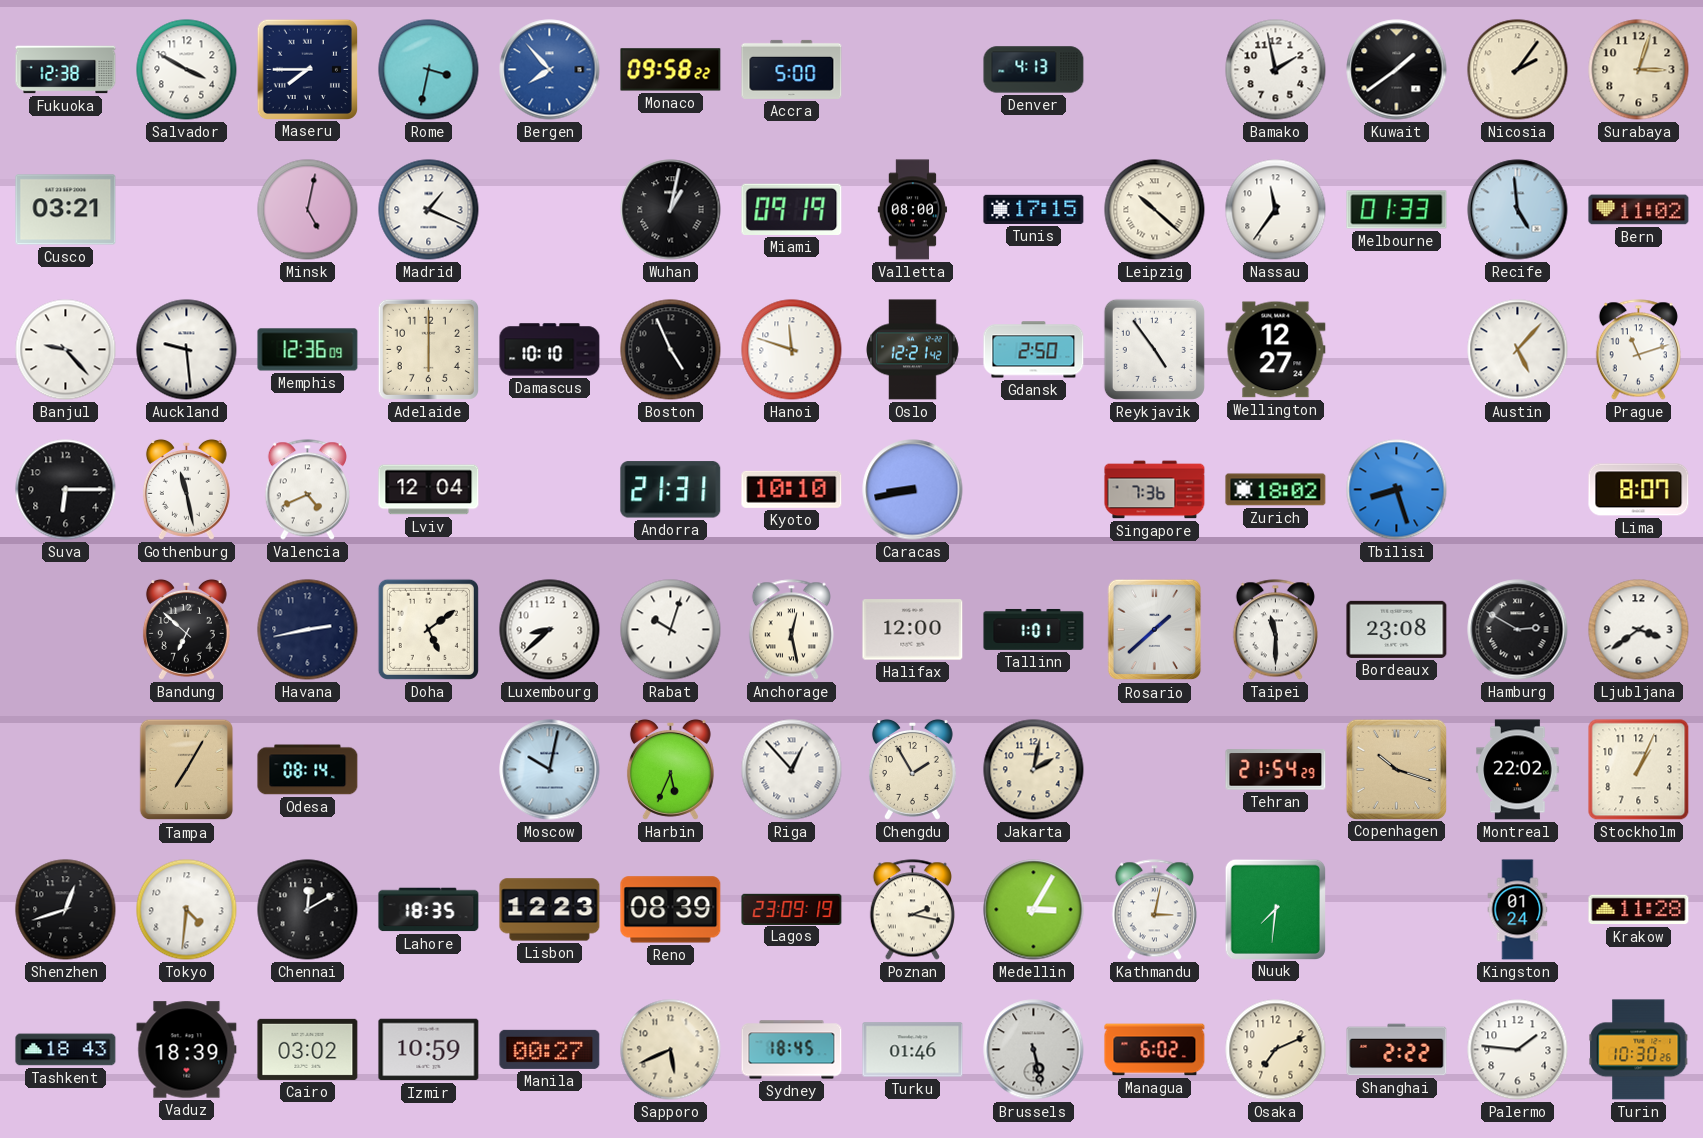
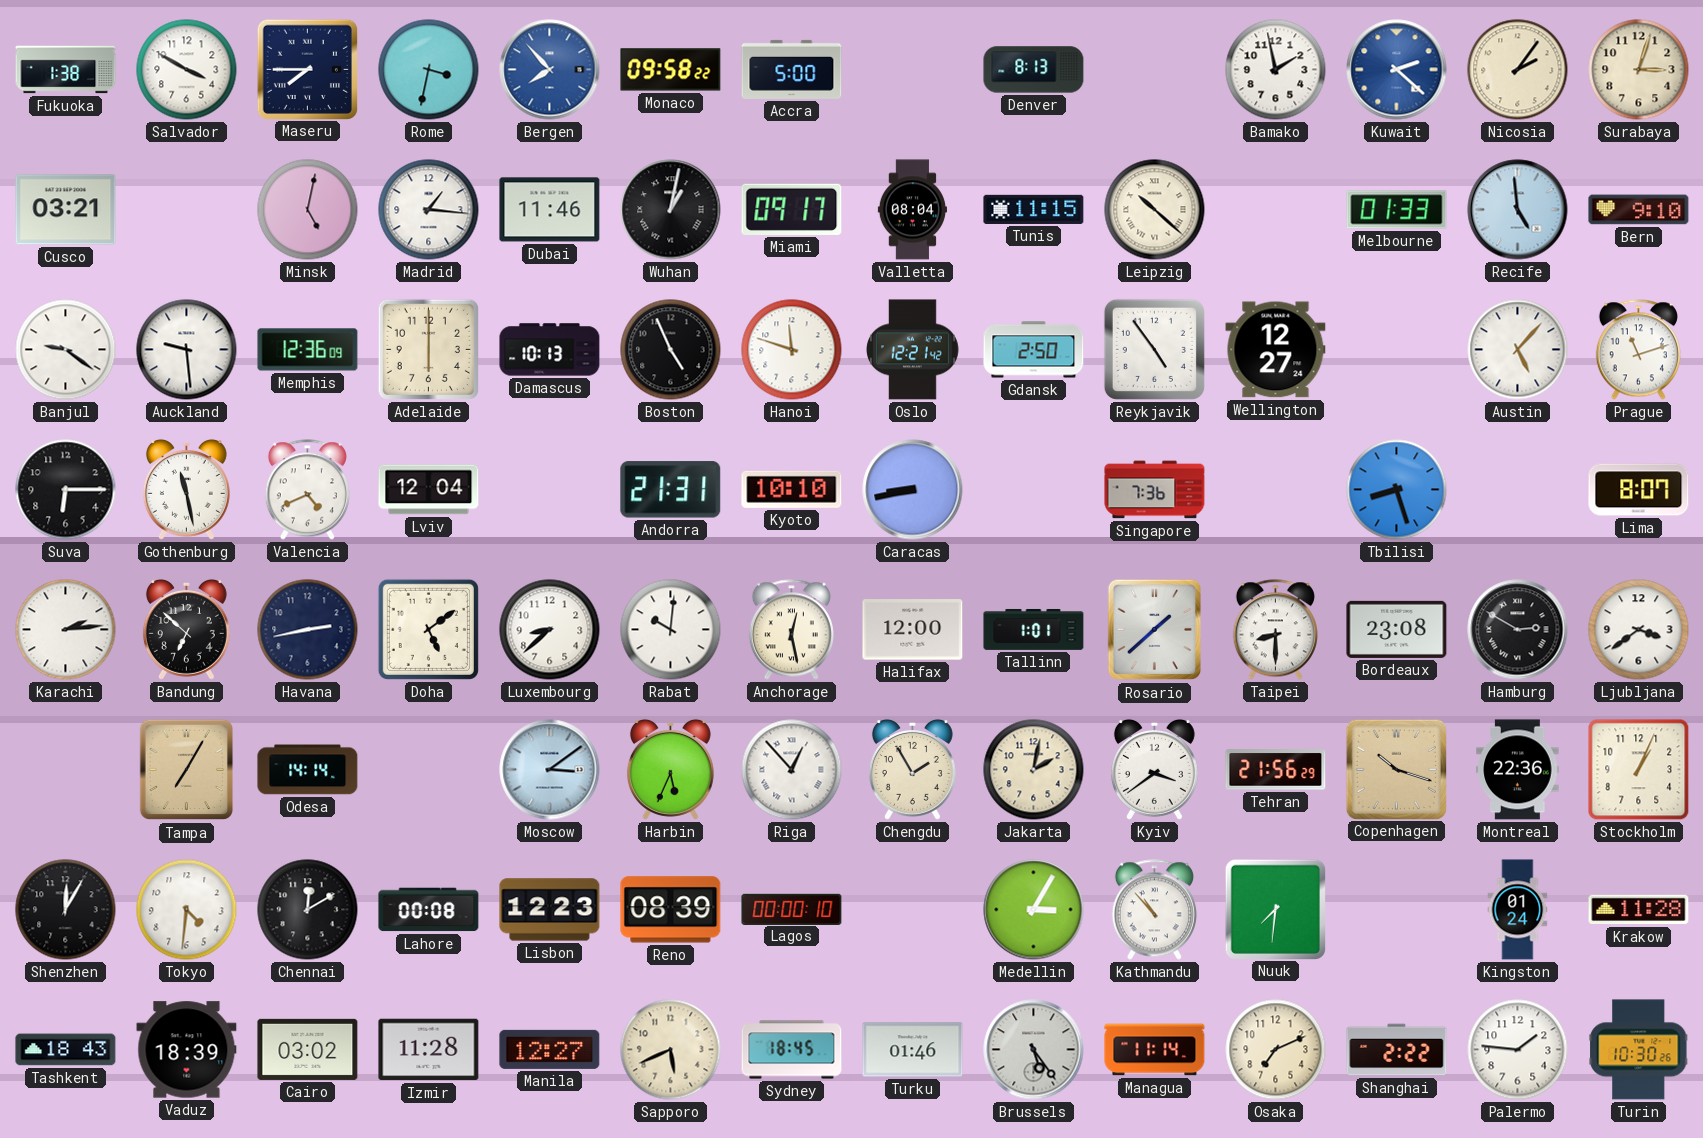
Fukuoka: 12:38 -> 1:38
Denver: 4:13 -> 8:13
Kuwait: 1:39 -> 2:22
Kuwait dial: black -> blue
Madrid: 1:19 -> 1:16
Dubai: none -> 11:46
Miami: 09:19 -> 09:17
Valletta: 08:00 -> 08:04
Tunis: 17:15 -> 11:15
Nassau: 11:36 -> none
Bern: 11:02 -> 9:10
Banjul: 9:23 -> 9:21
Damascus: 10:10 -> 10:13
Zurich: 18:02 -> none
Karachi: none -> 2:14
Rabat: 10:03 -> 10:01
Taipei: 11:30 -> 8:30
Odesa: 08:14 -> 14:14
Moscow: 10:02 -> 3:09
Kyiv: none -> 3:39
Tehran: 21:54 -> 21:56
Montreal: 22:02 -> 22:36
Shenzhen: 12:42 -> 12:05
Lahore: 18:35 -> 00:08
Lagos: 23:09 -> 00:00
Poznan: 2:17 -> none
Kathmandu: 3:02 -> 10:53
Izmir: 10:59 -> 11:28
Manila: 00:27 -> 12:27
Brussels: 5:28 -> 5:24
Managua: 6:02 -> 11:14
